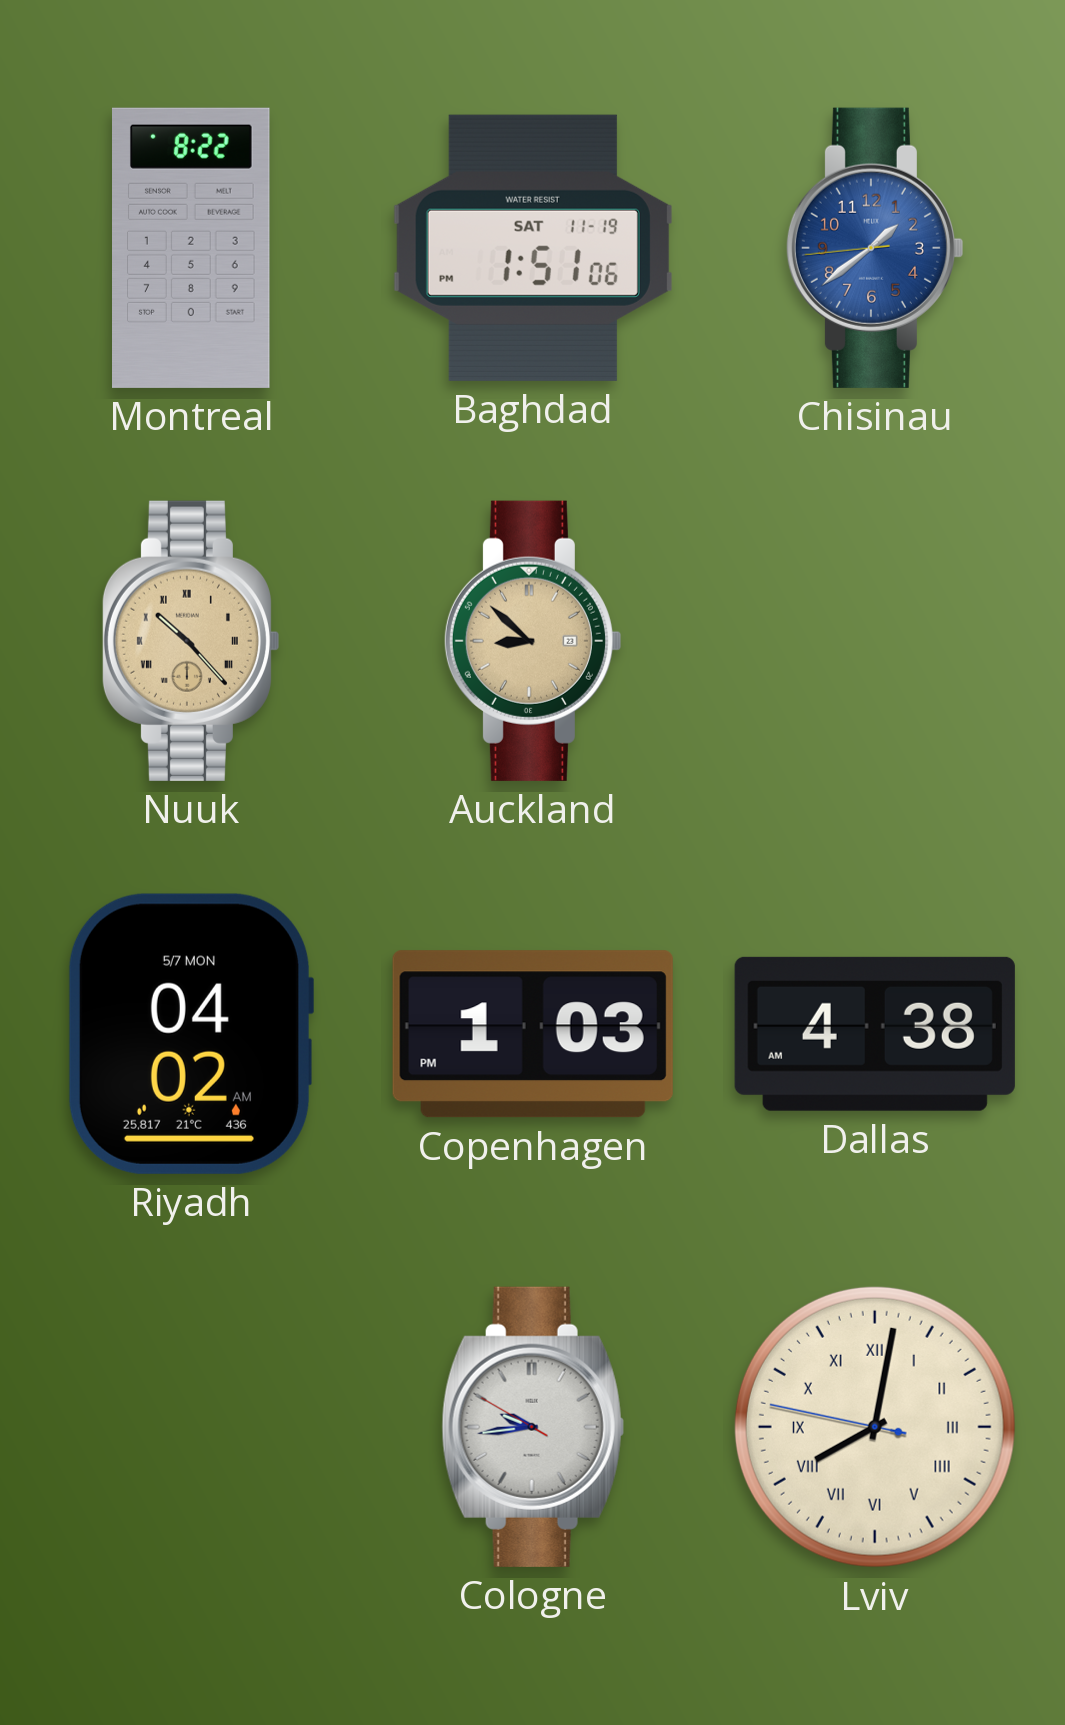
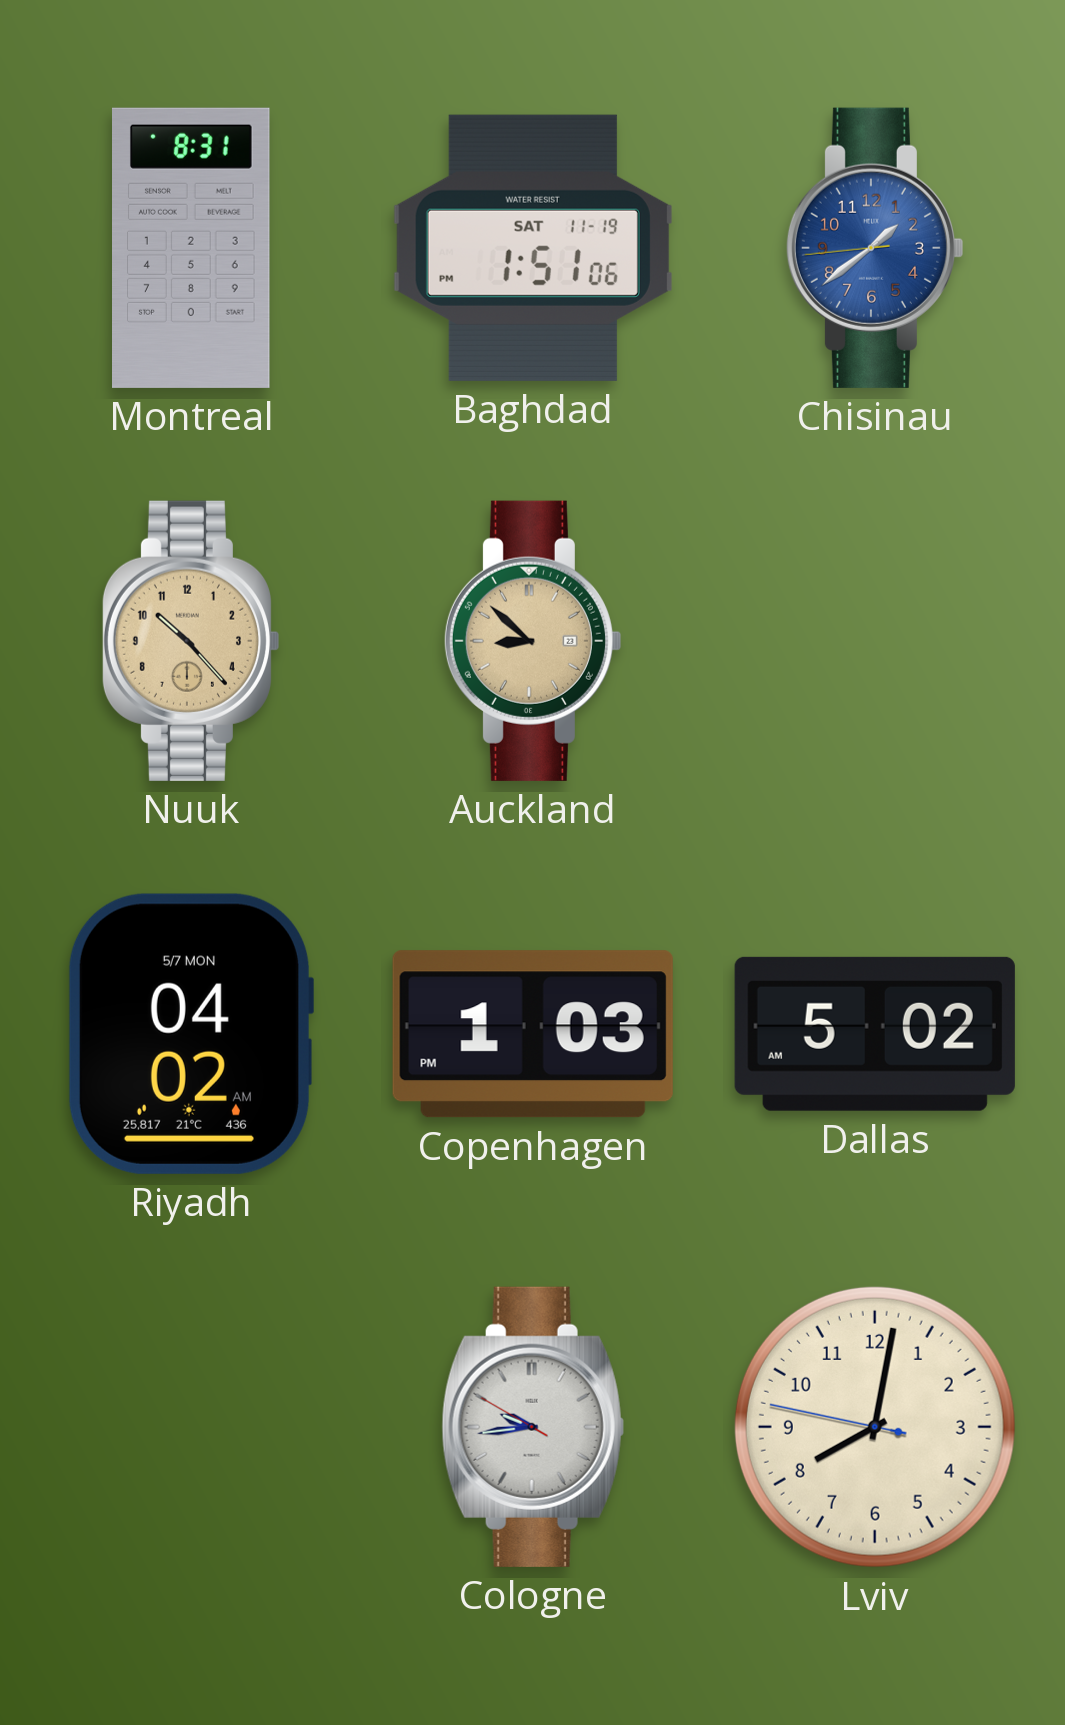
Montreal: 8:22 -> 8:31
Nuuk numerals: Roman -> Arabic
Dallas: 4:38 -> 5:02
Lviv numerals: Roman -> Arabic
